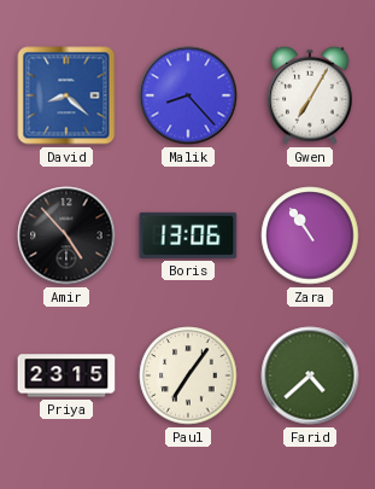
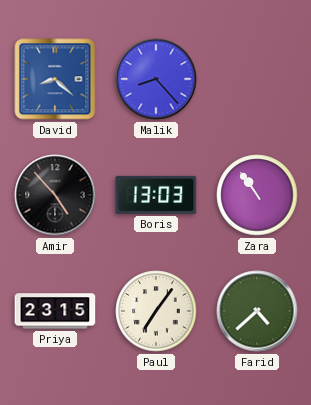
Gwen: 7:05 -> none
Boris: 13:06 -> 13:03
